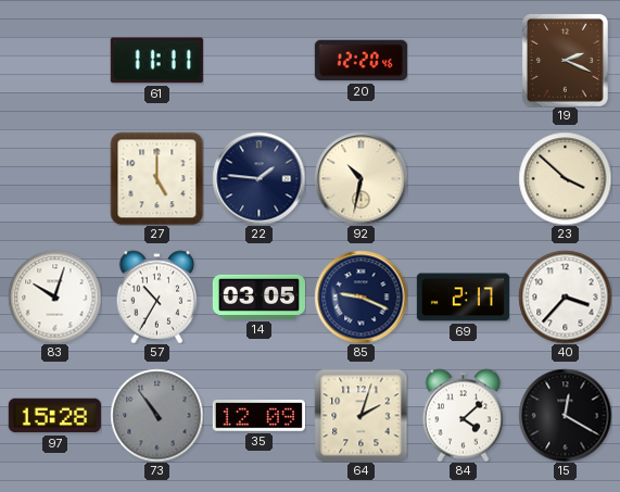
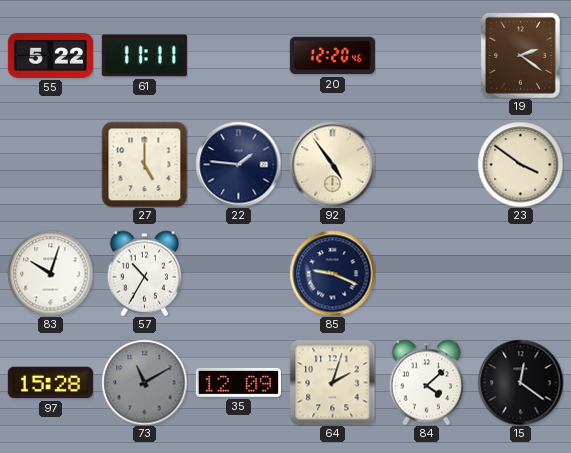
55: none -> 5:22
19: 2:19 -> 2:21
92: 10:32 -> 4:54
23: 3:52 -> 3:51
14: 03:05 -> none
69: 2:17 -> none
40: 3:37 -> none
73: 10:54 -> 11:10
15: 12:20 -> 12:21
